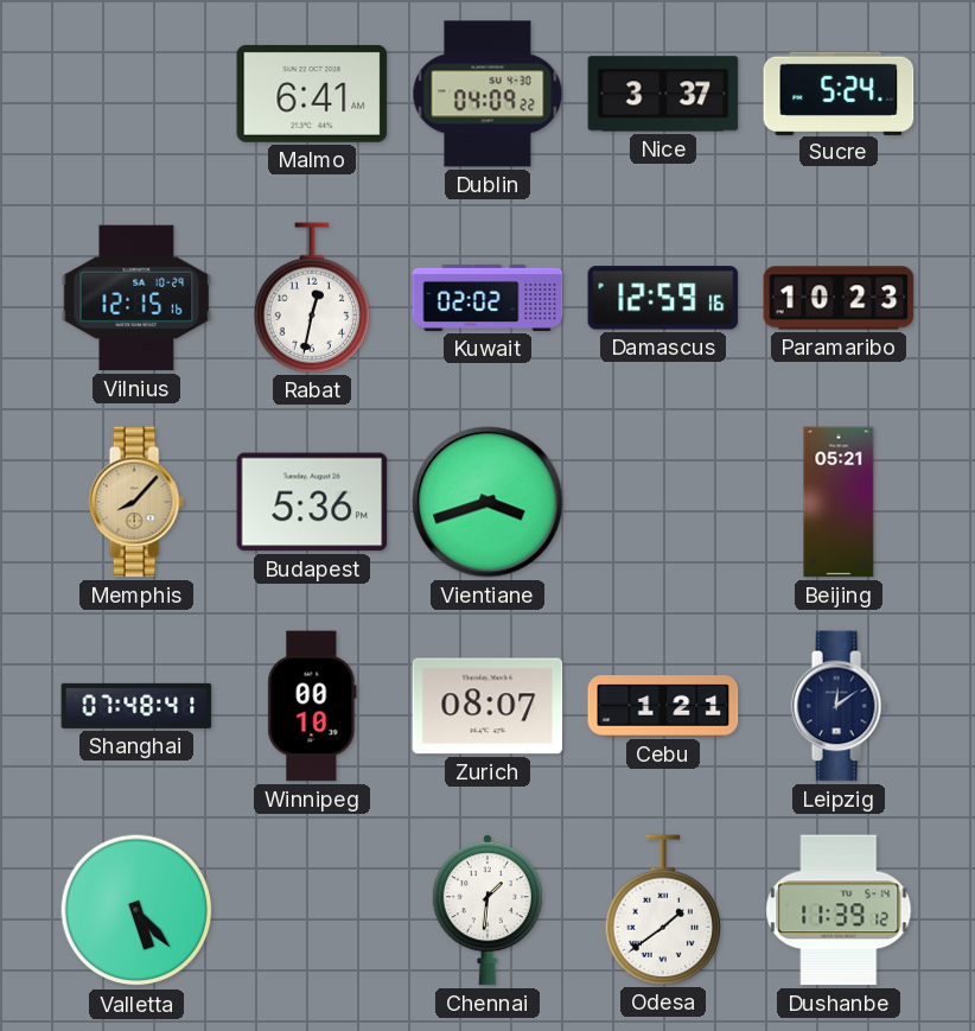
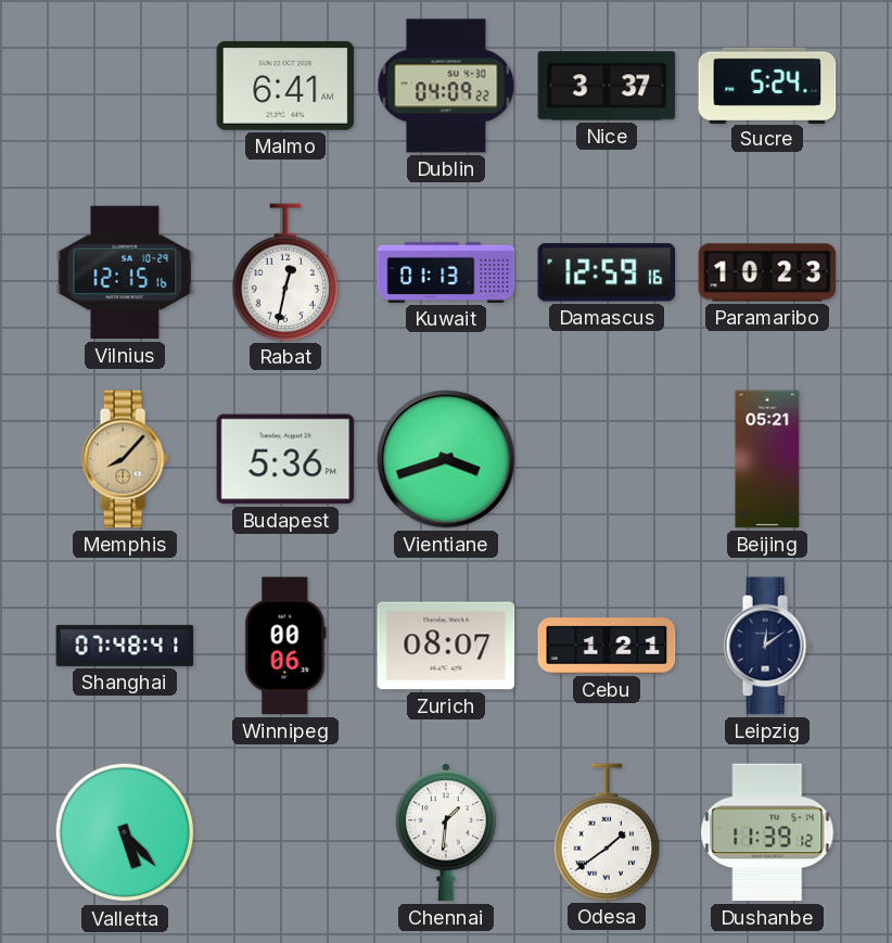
Kuwait: 02:02 -> 01:13
Winnipeg: 00:10 -> 00:06
